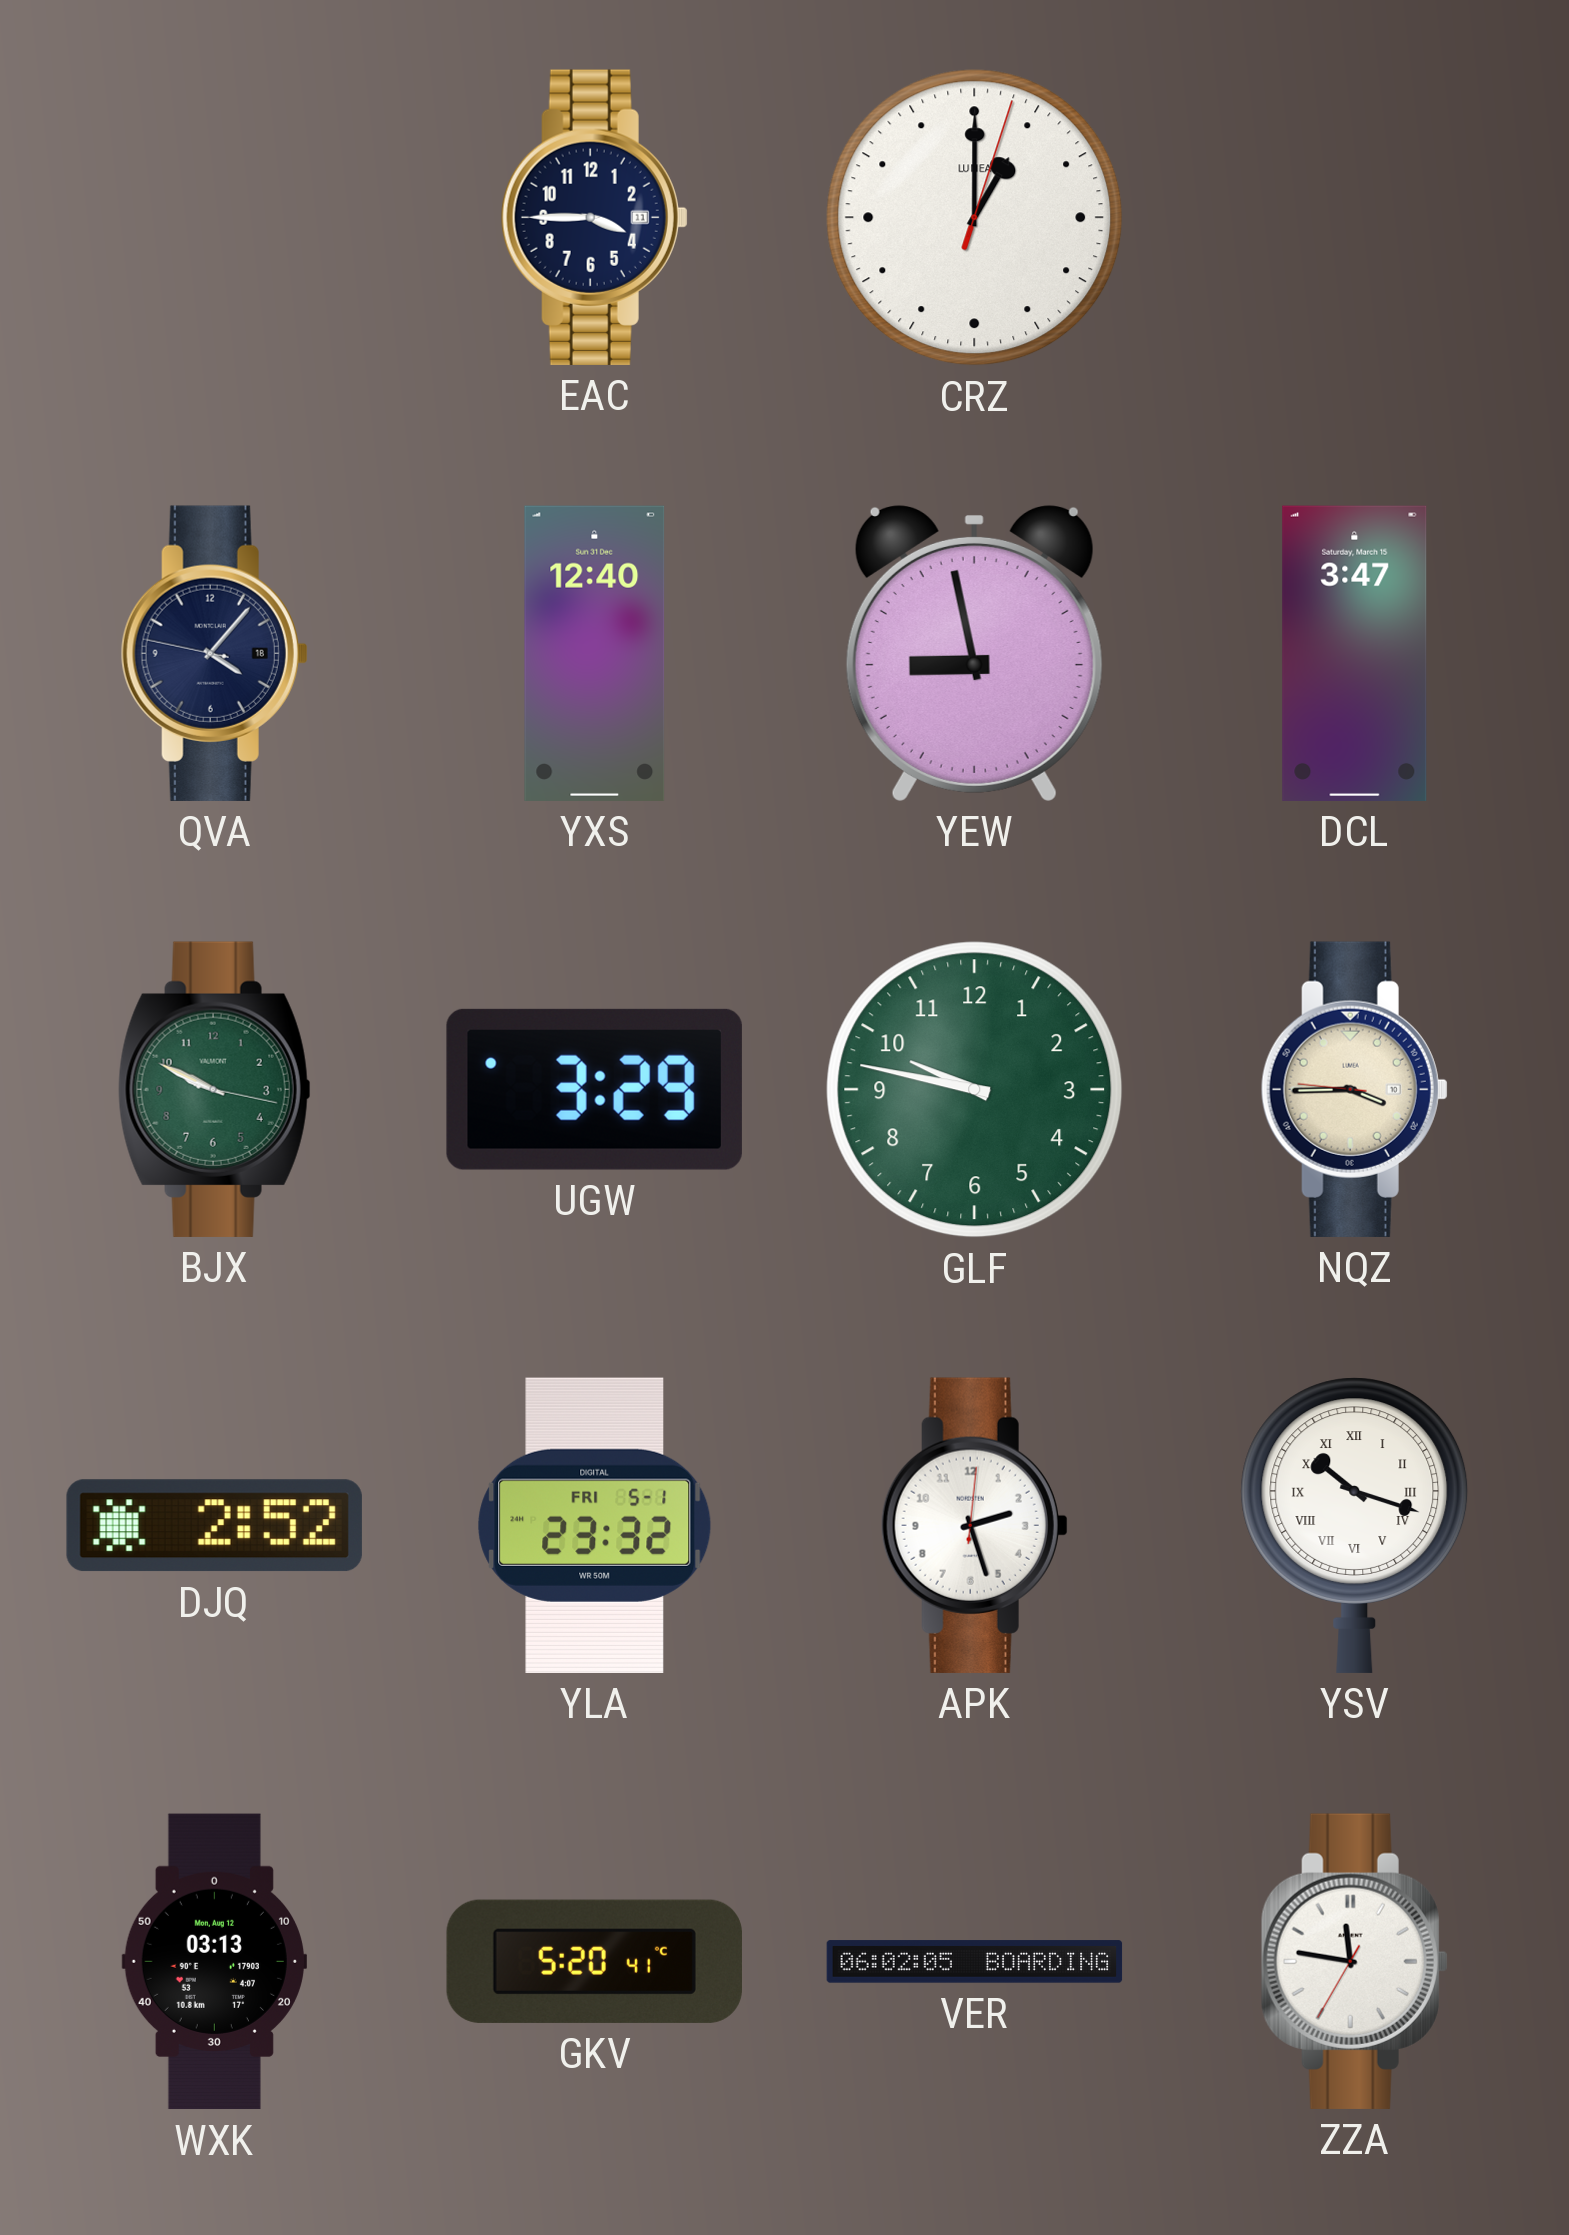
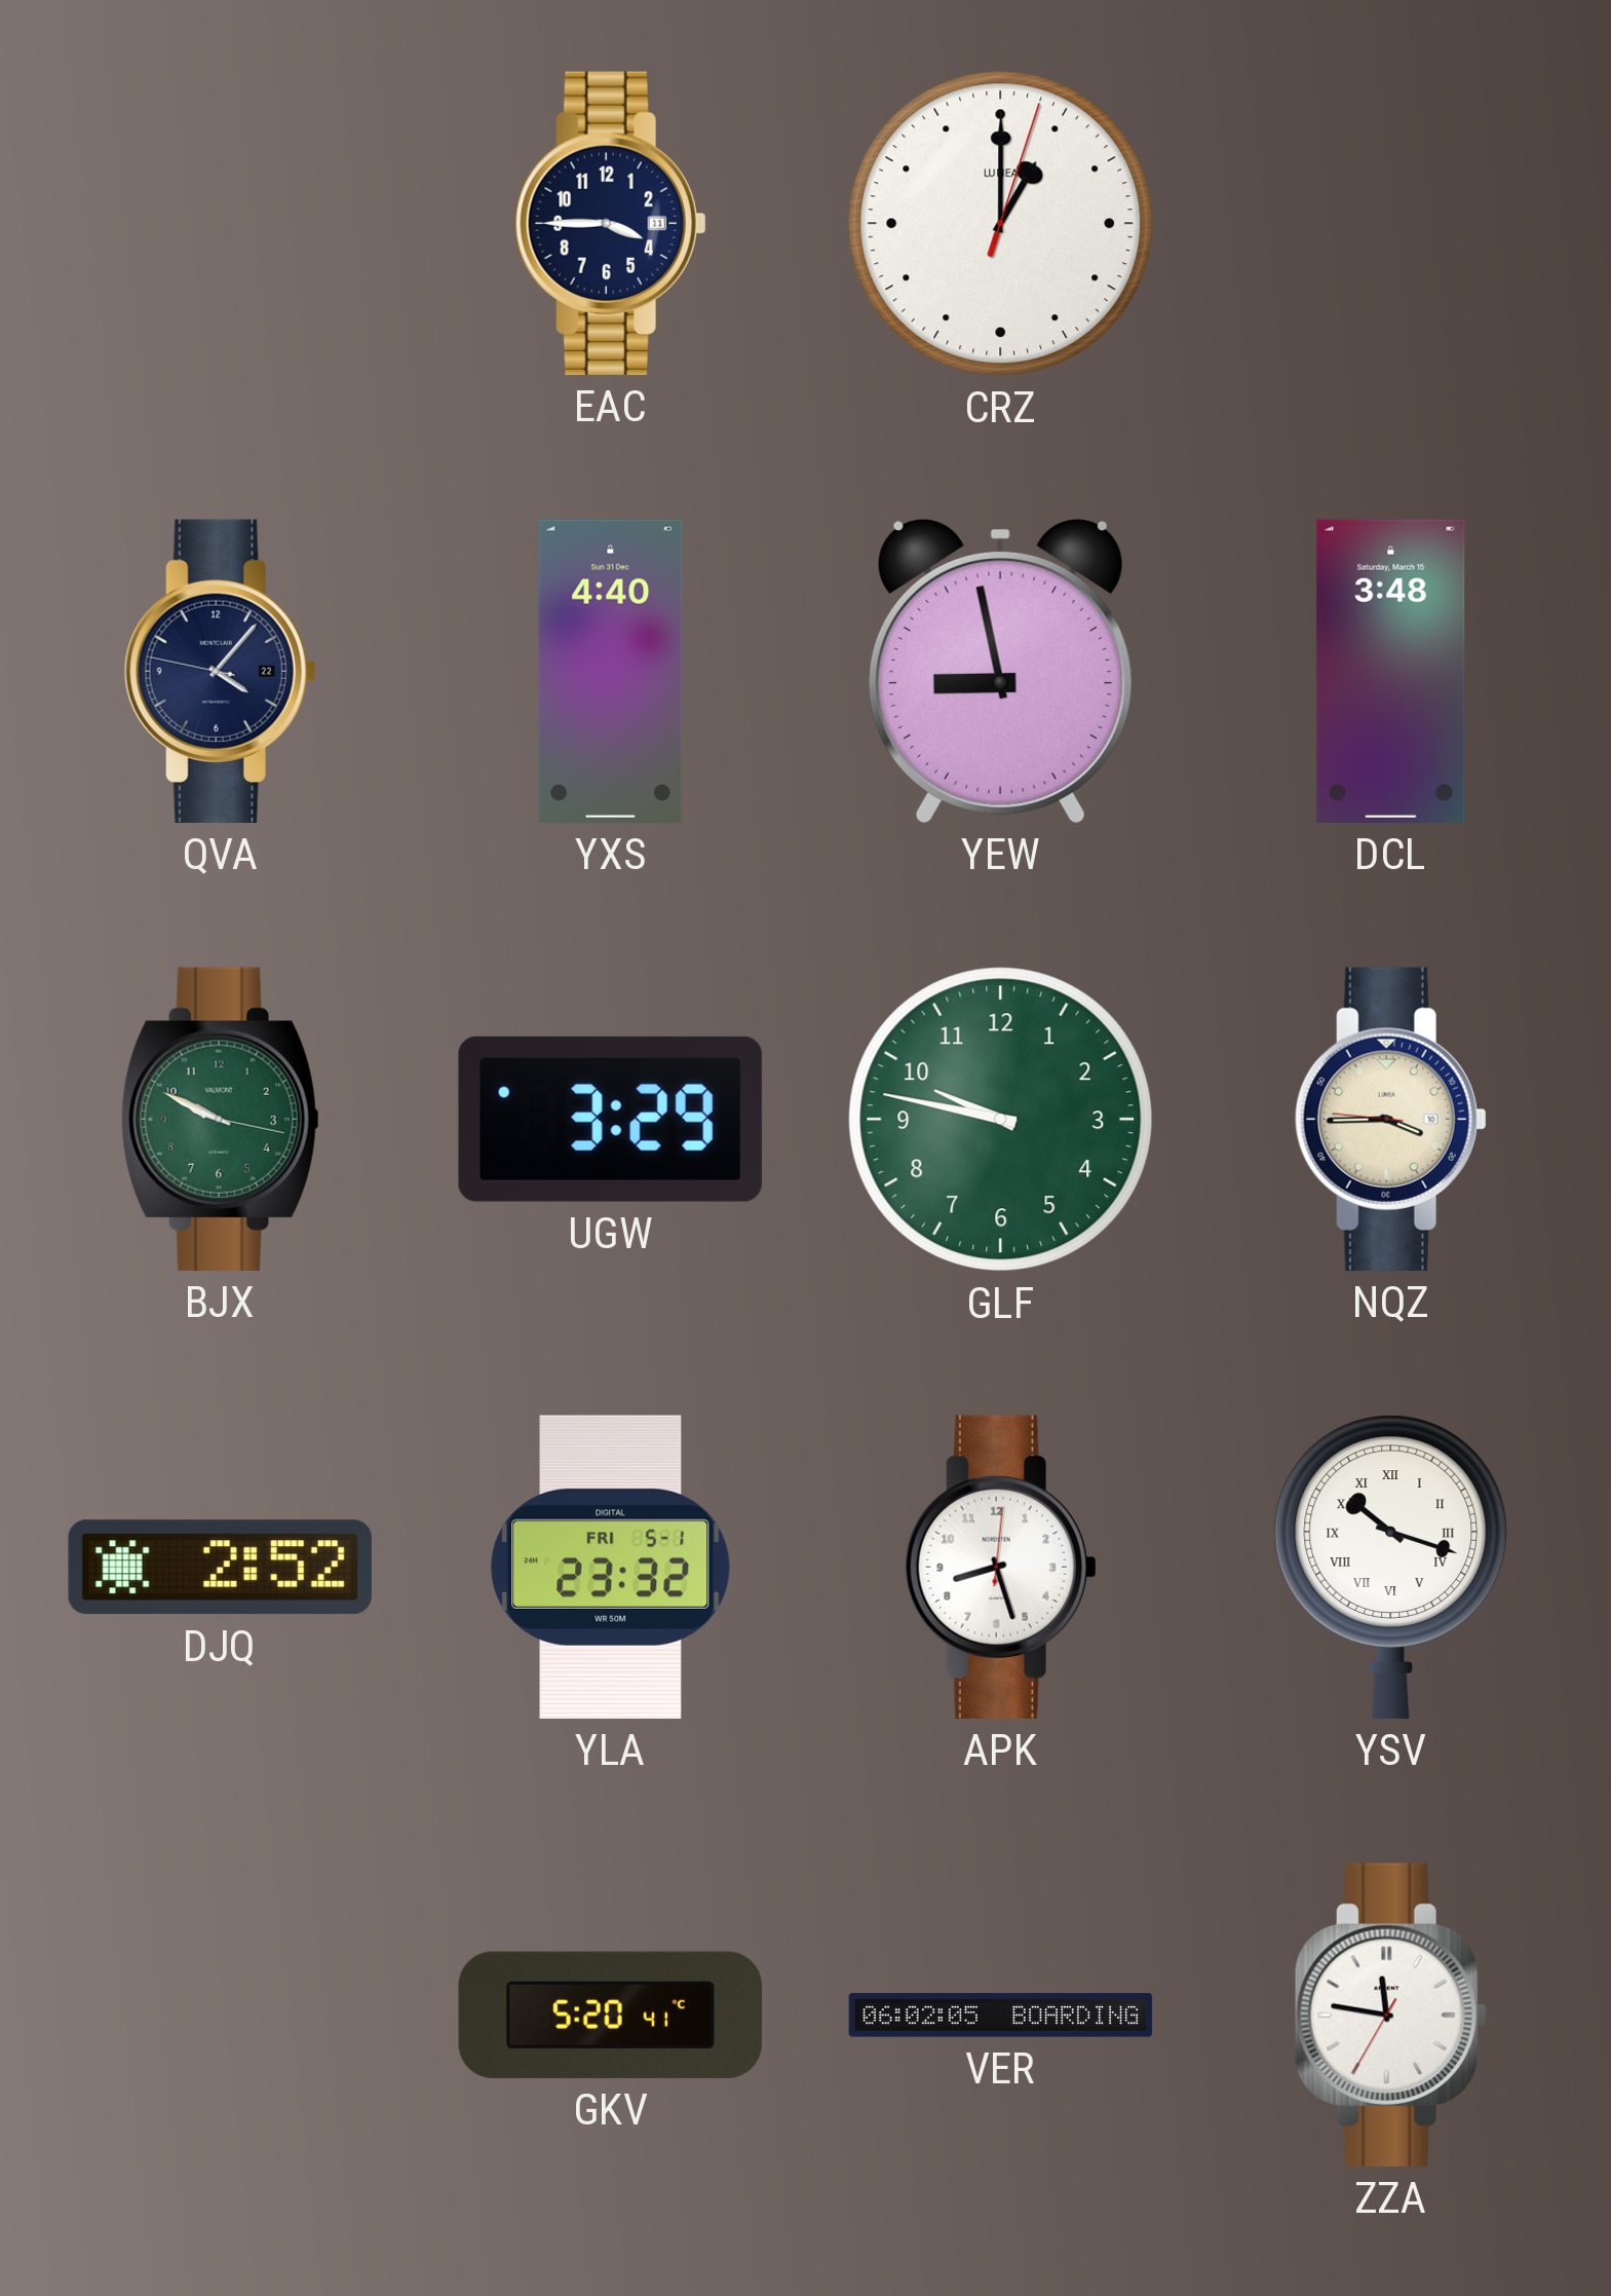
QVA date: 18 -> 22
YXS: 12:40 -> 4:40
DCL: 3:47 -> 3:48
APK: 2:27 -> 8:27
WXK: 03:13 -> none
